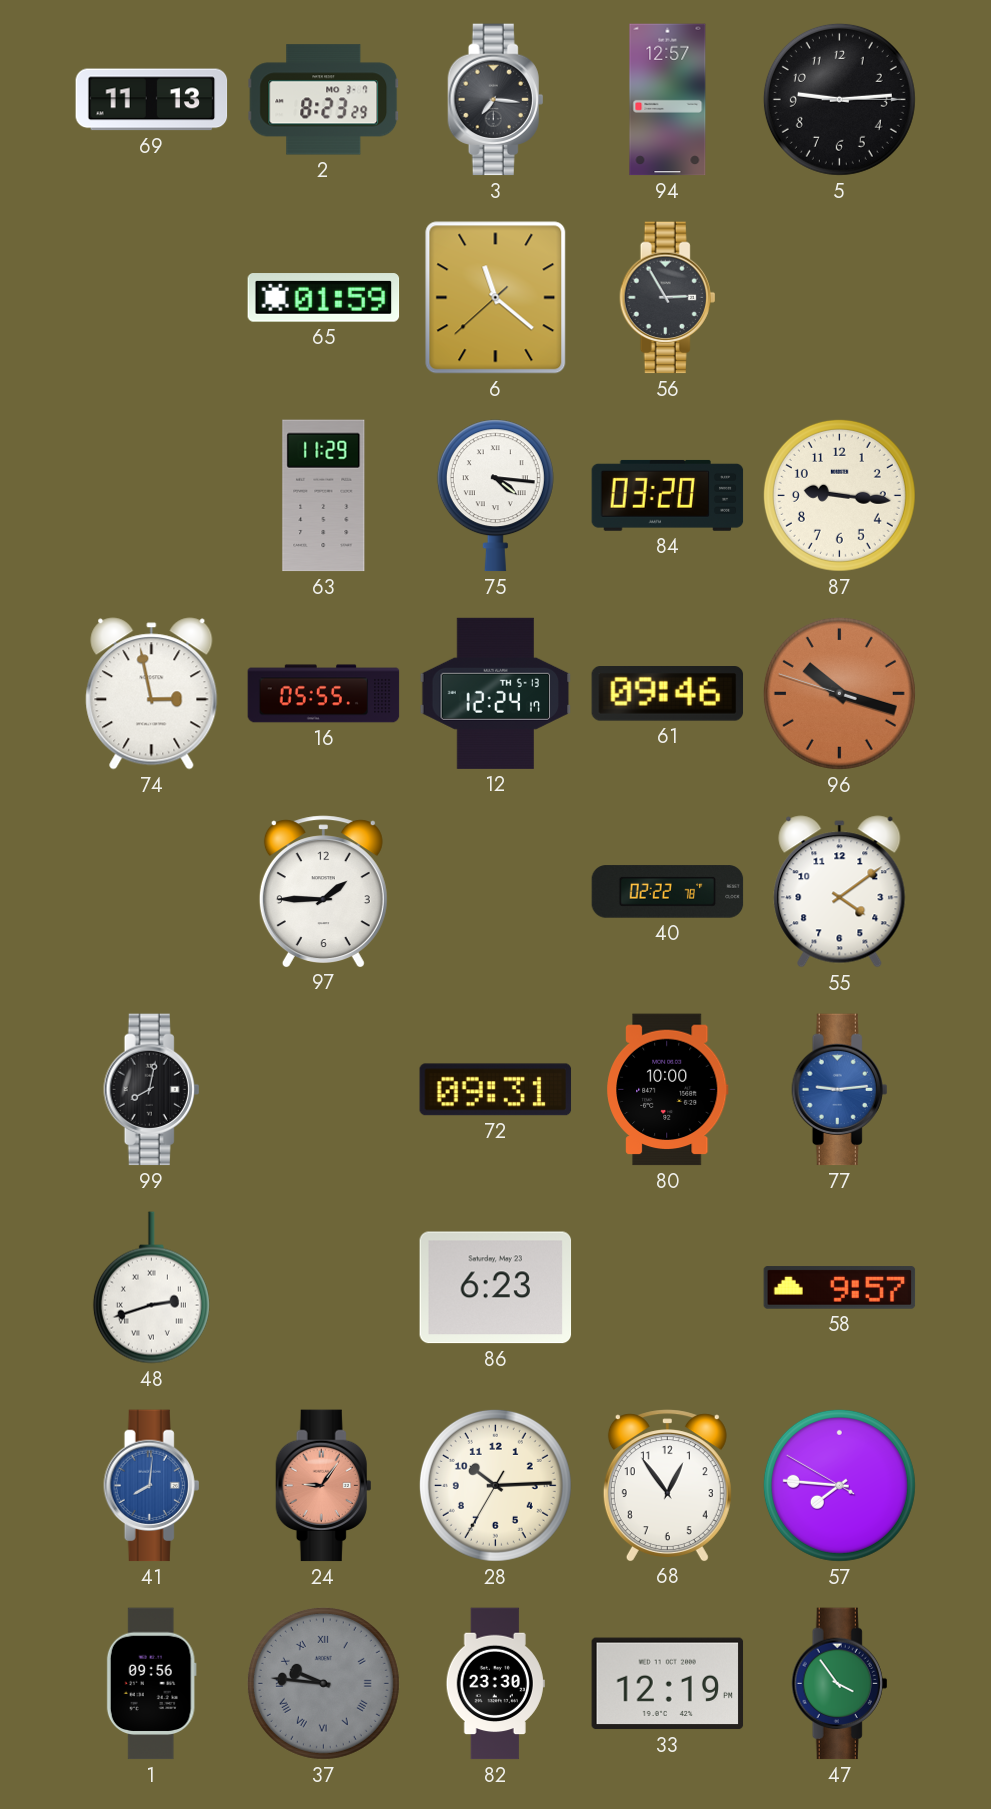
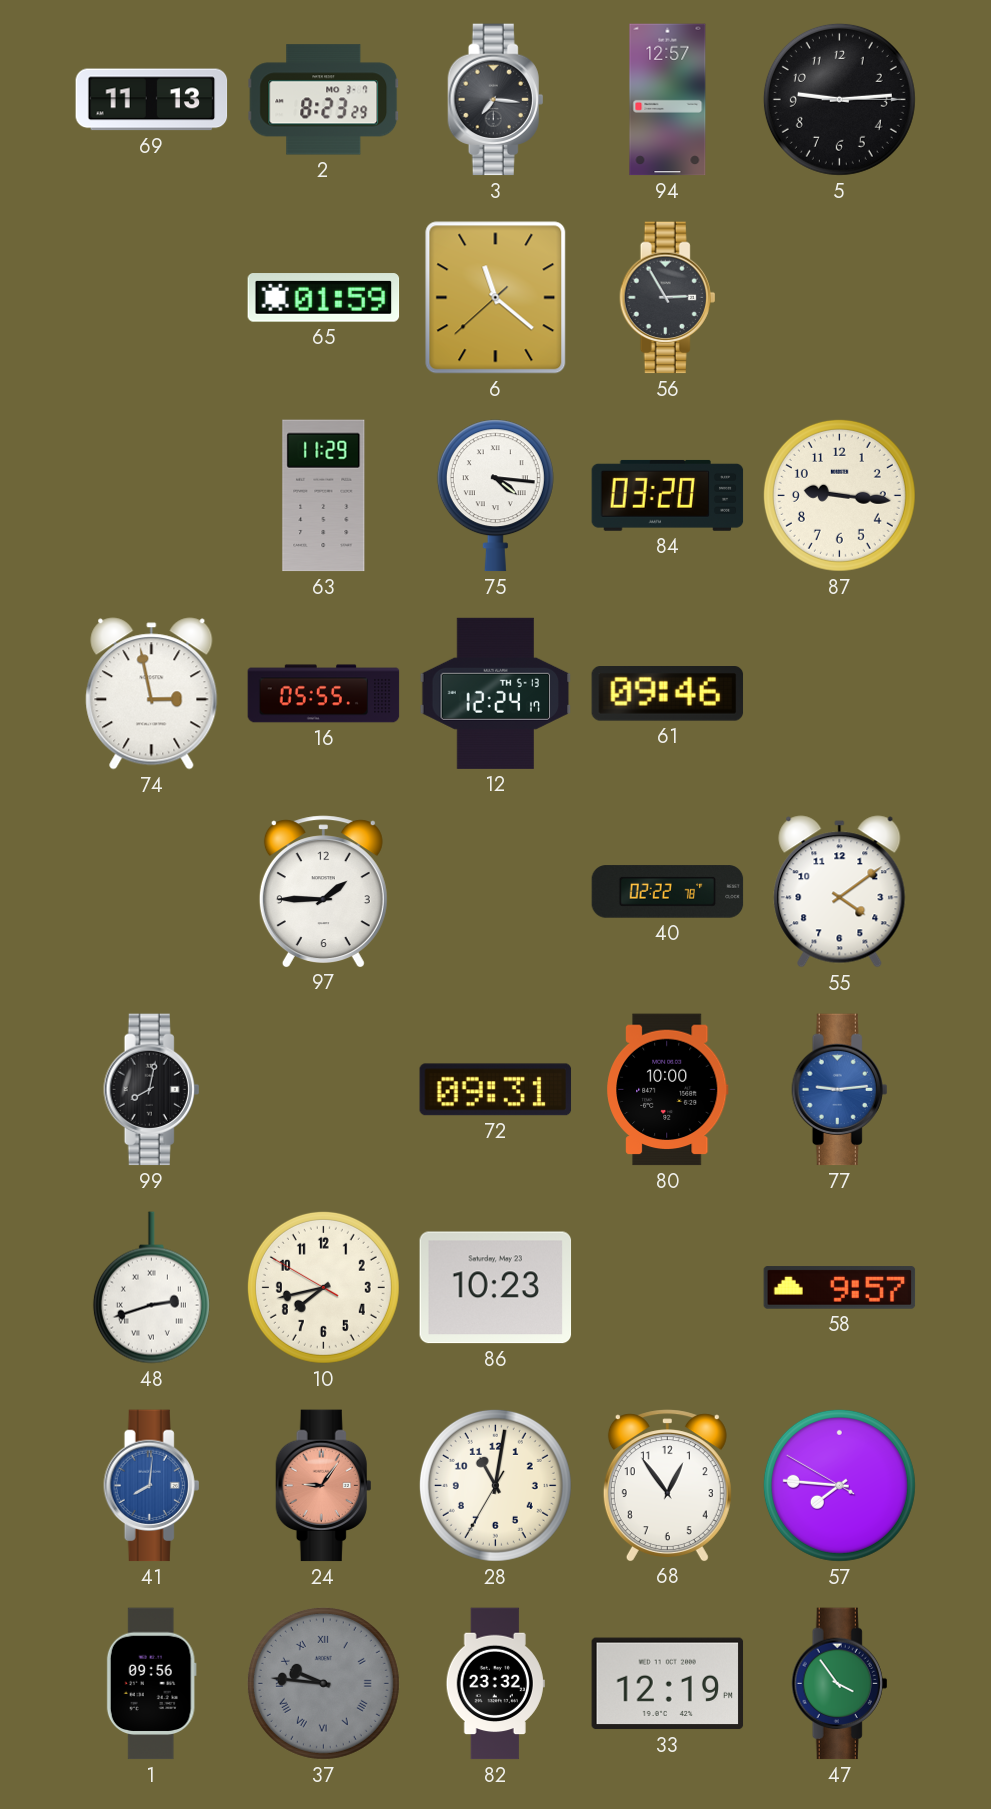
96: 10:17 -> none
10: none -> 7:42
86: 6:23 -> 10:23
28: 10:14 -> 11:01
82: 23:30 -> 23:32
